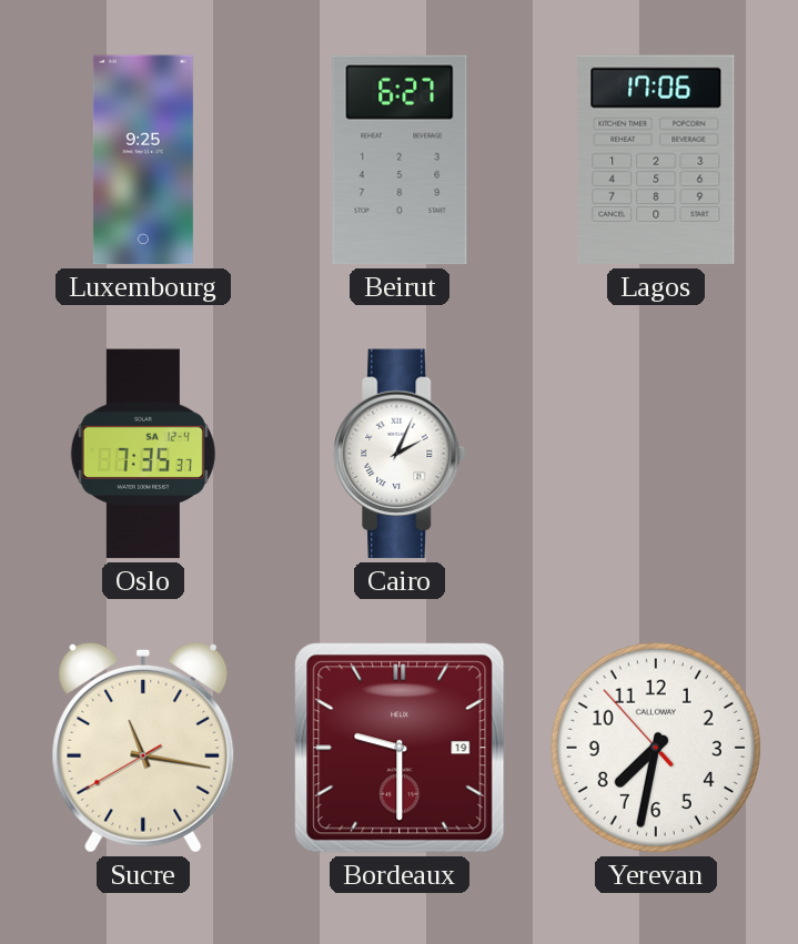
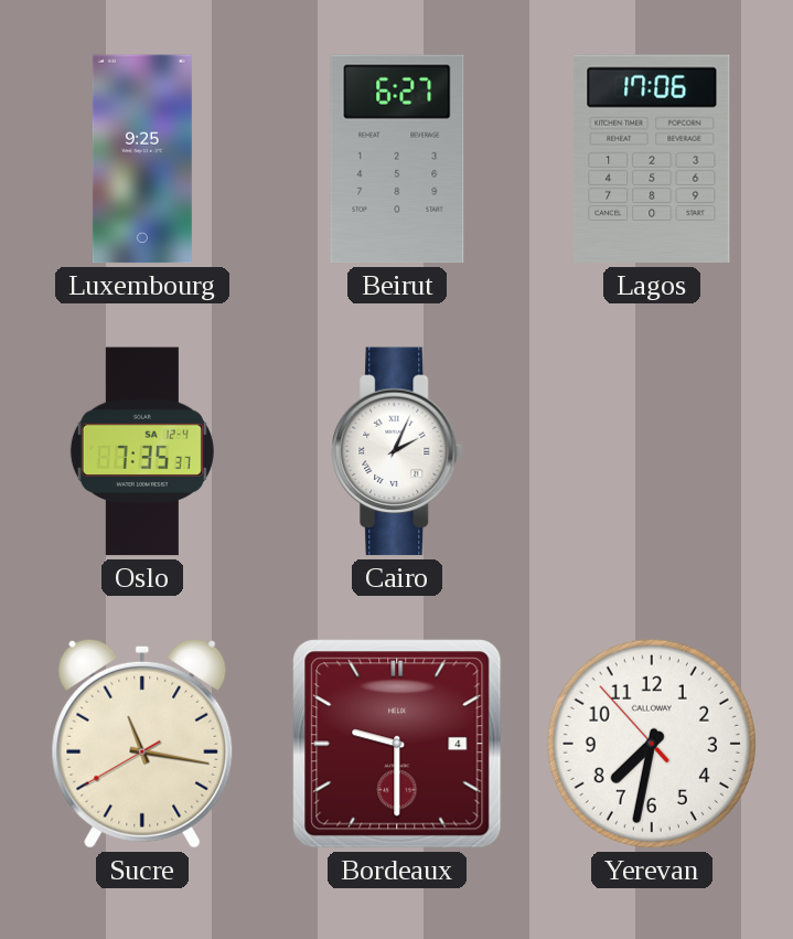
Bordeaux date: 19 -> 4
